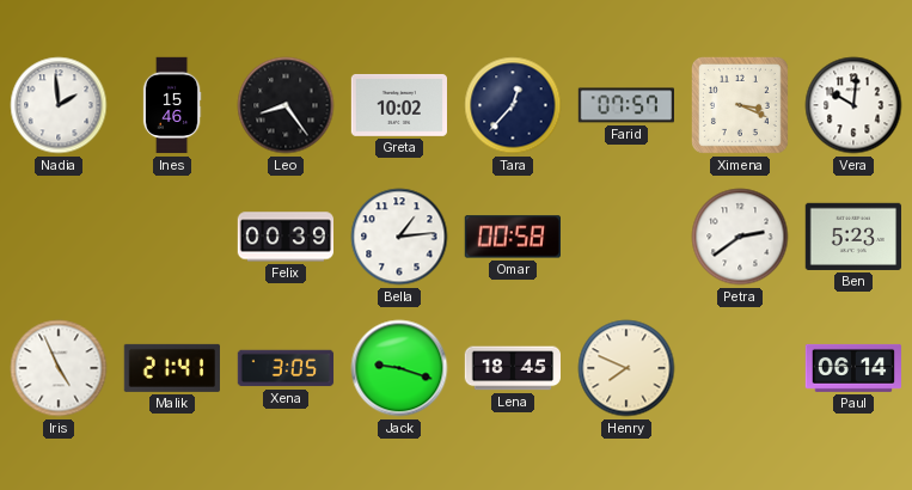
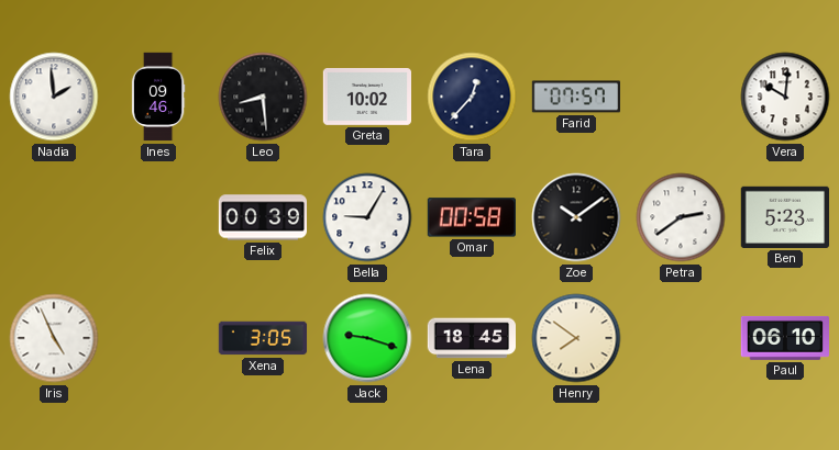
Ines: 15:46 -> 09:46
Leo: 8:24 -> 8:29
Ximena: 3:19 -> none
Bella: 1:14 -> 9:05
Zoe: none -> 10:09
Malik: 21:41 -> none
Henry: 7:49 -> 7:51
Paul: 06:14 -> 06:10
